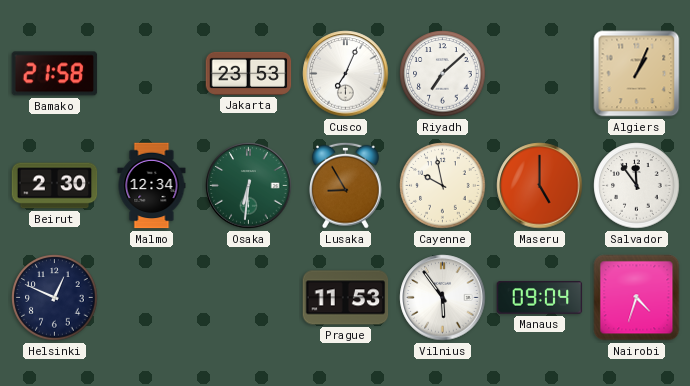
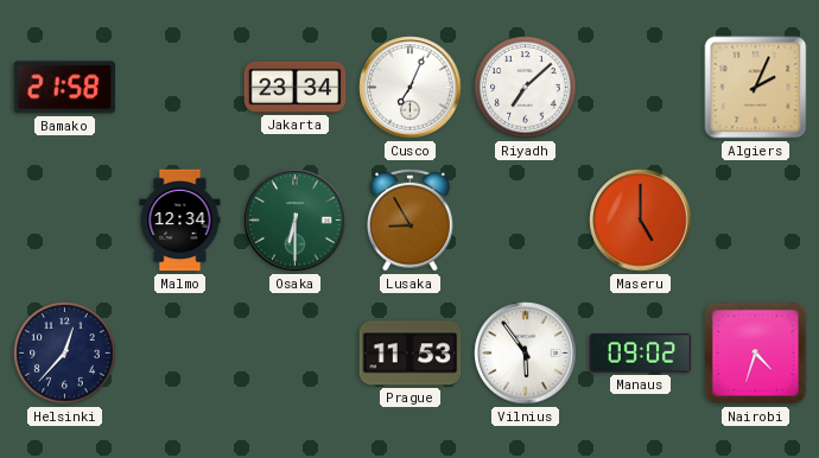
Jakarta: 23:53 -> 23:34
Algiers: 1:04 -> 2:04
Beirut: 2:30 -> none
Osaka: 6:31 -> 6:30
Cayenne: 9:58 -> none
Salvador: 11:54 -> none
Helsinki: 12:49 -> 12:37
Manaus: 09:04 -> 09:02
